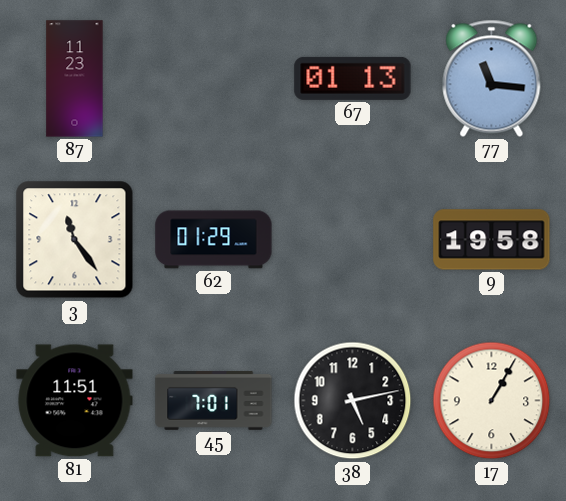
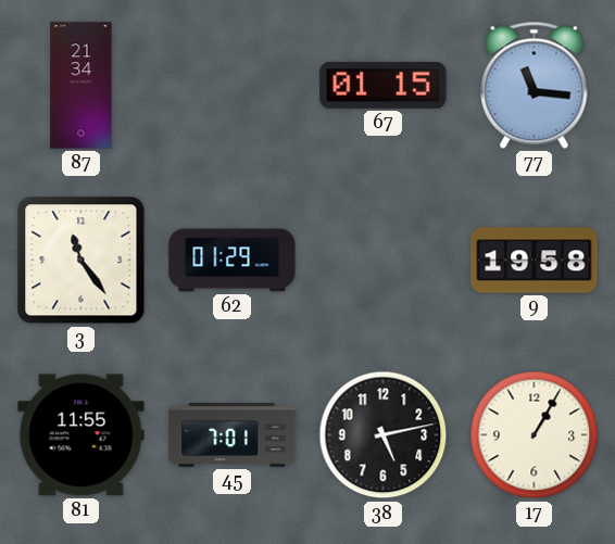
87: 11:23 -> 21:34
67: 01:13 -> 01:15
81: 11:51 -> 11:55
